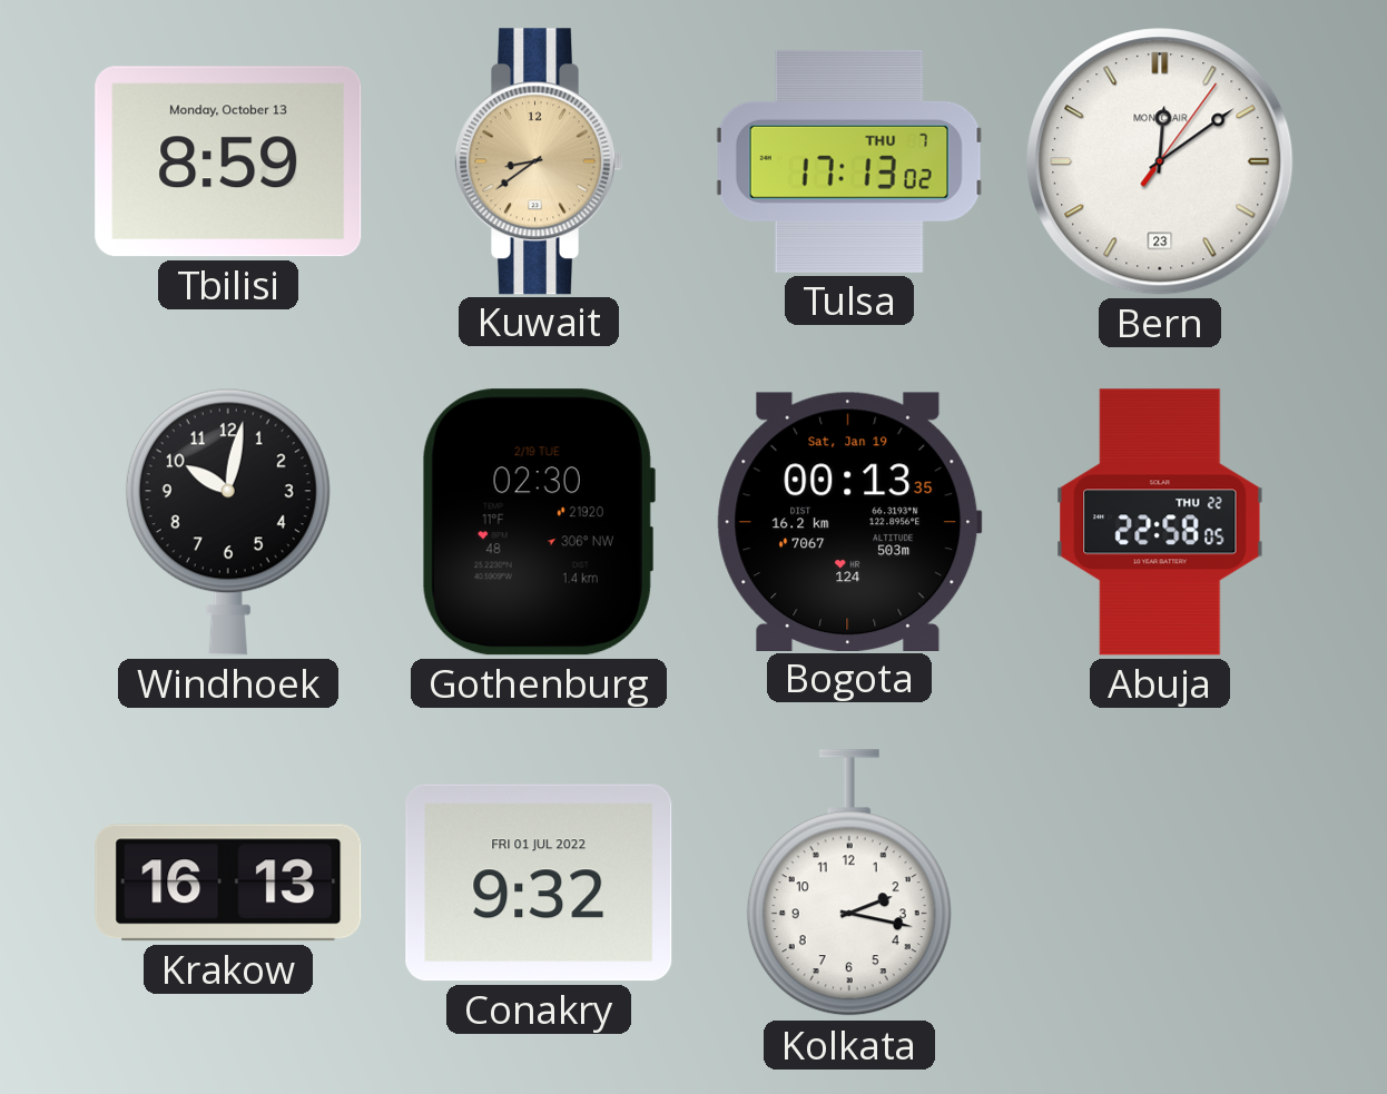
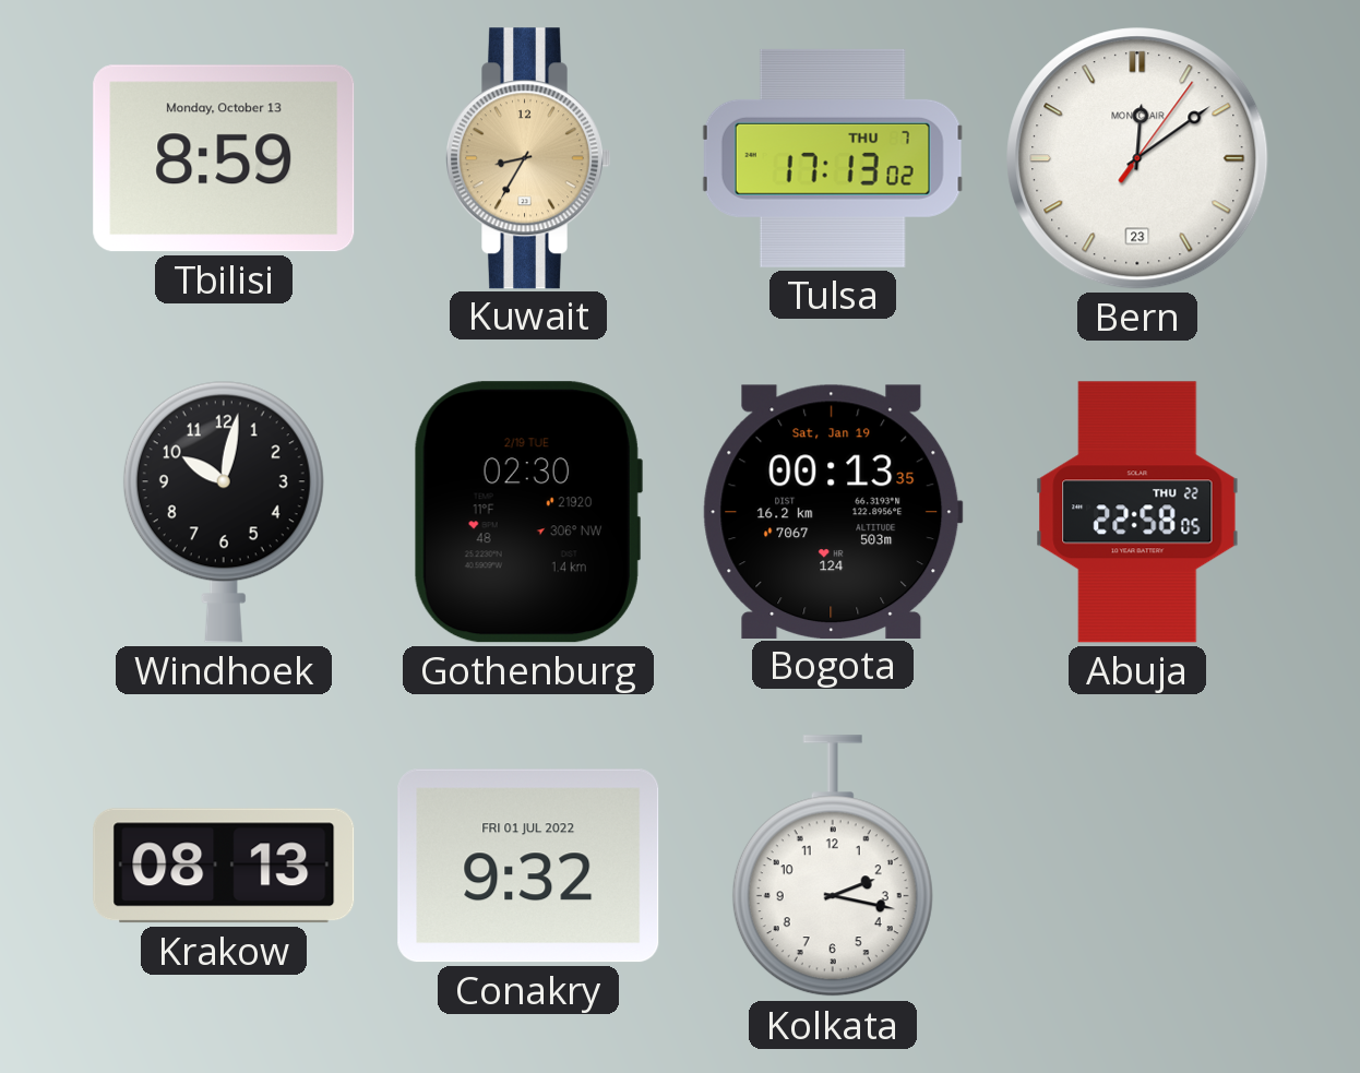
Kuwait: 8:39 -> 8:35
Krakow: 16:13 -> 08:13
